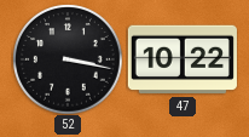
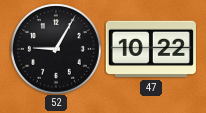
52: 3:17 -> 9:05
